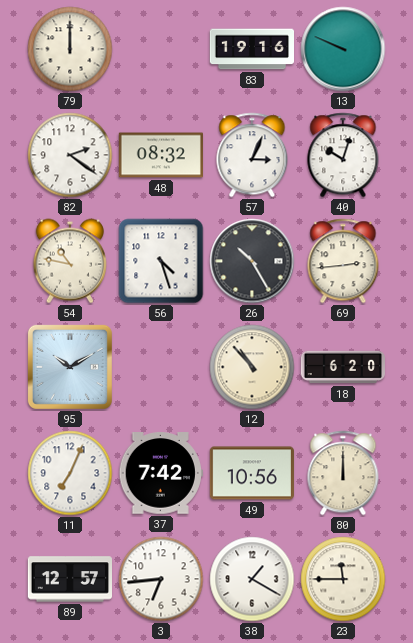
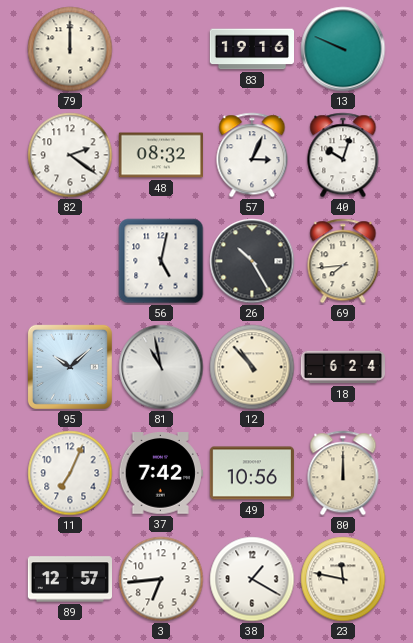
54: 10:47 -> none
56: 4:27 -> 5:02
69: 2:44 -> 7:44
95: 10:10 -> 10:08
81: none -> 10:58
18: 6:20 -> 6:24
23: 11:45 -> 11:47
